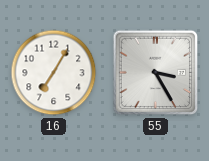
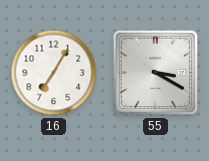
55: 3:25 -> 3:20
